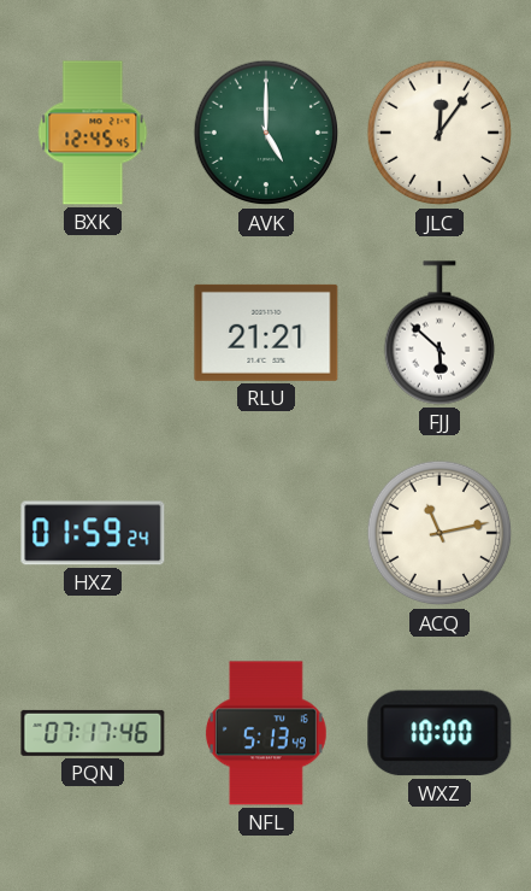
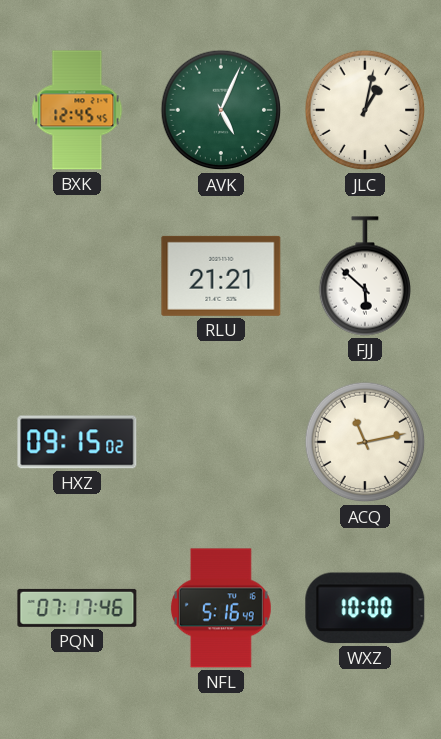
AVK: 5:00 -> 5:04
JLC: 12:06 -> 1:02
HXZ: 01:59 -> 09:15
NFL: 5:13 -> 5:16
